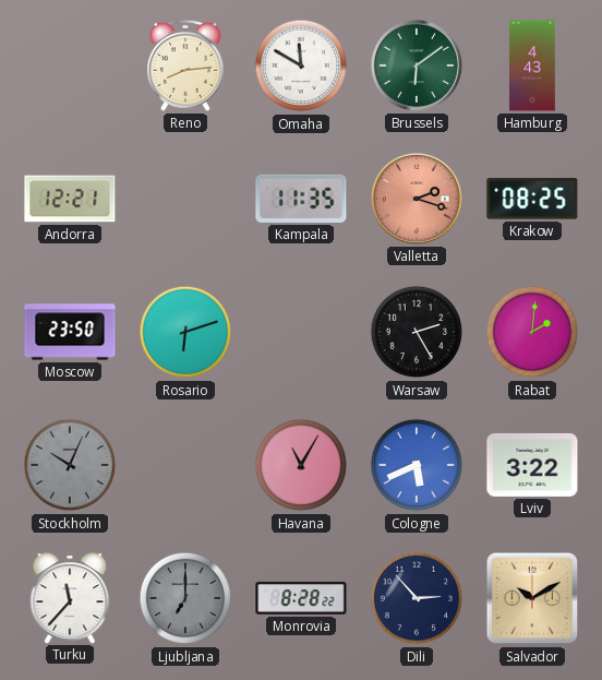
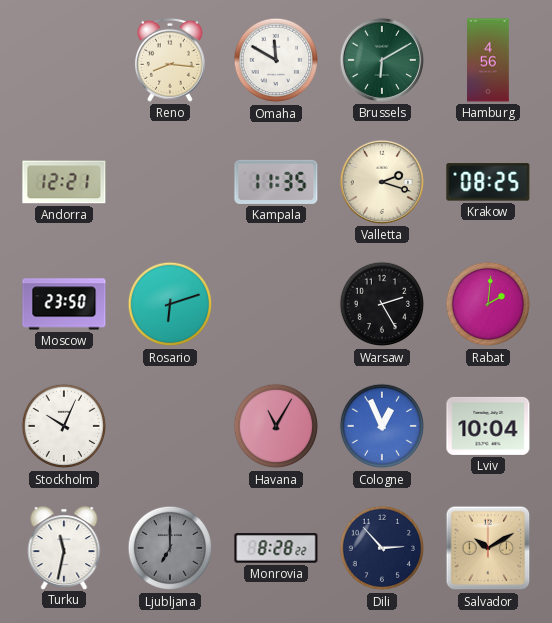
Reno: 8:14 -> 8:16
Brussels: 6:09 -> 6:10
Hamburg: 4:43 -> 4:56
Valletta dial: salmon -> cream
Stockholm dial: grey -> white
Cologne: 5:41 -> 12:56
Lviv: 3:22 -> 10:04
Turku: 11:37 -> 11:32
